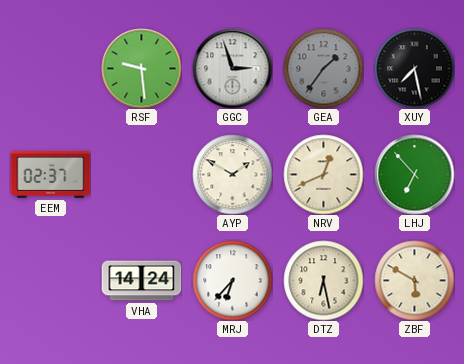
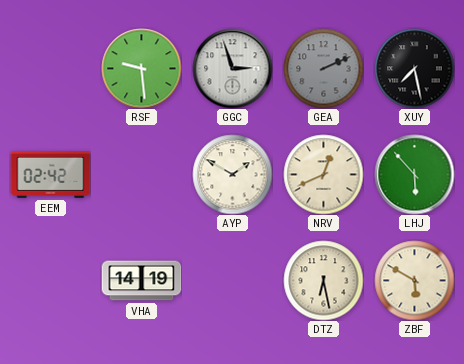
GEA: 1:36 -> 2:11
EEM: 02:37 -> 02:42
LHJ: 6:53 -> 5:53
VHA: 14:24 -> 14:19
MRJ: 6:37 -> none
